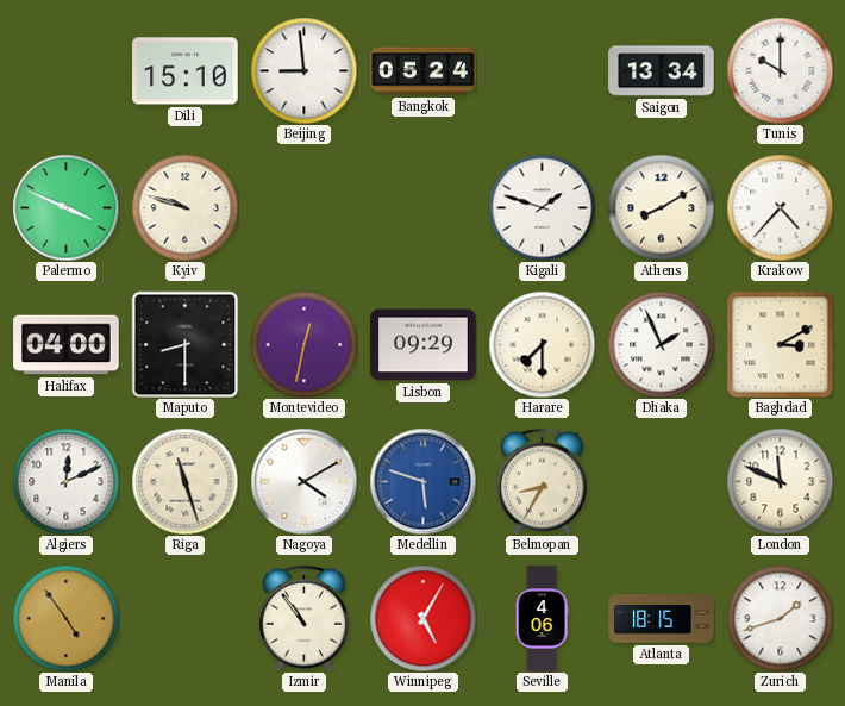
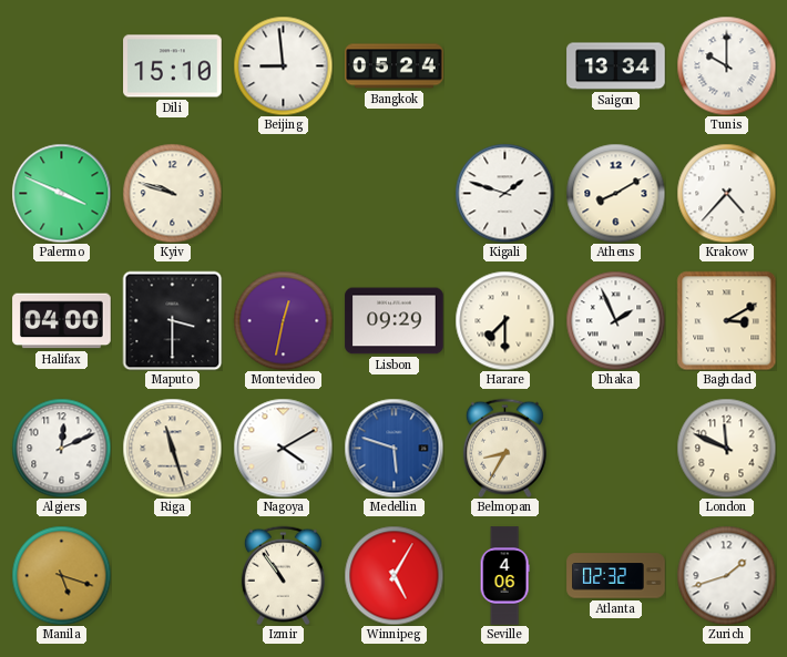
Maputo: 8:30 -> 3:30
Manila: 4:54 -> 5:18
Atlanta: 18:15 -> 02:32
